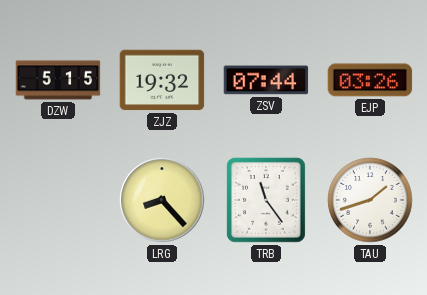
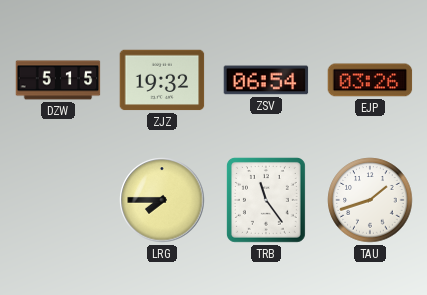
ZSV: 07:44 -> 06:54
LRG: 8:23 -> 7:45
